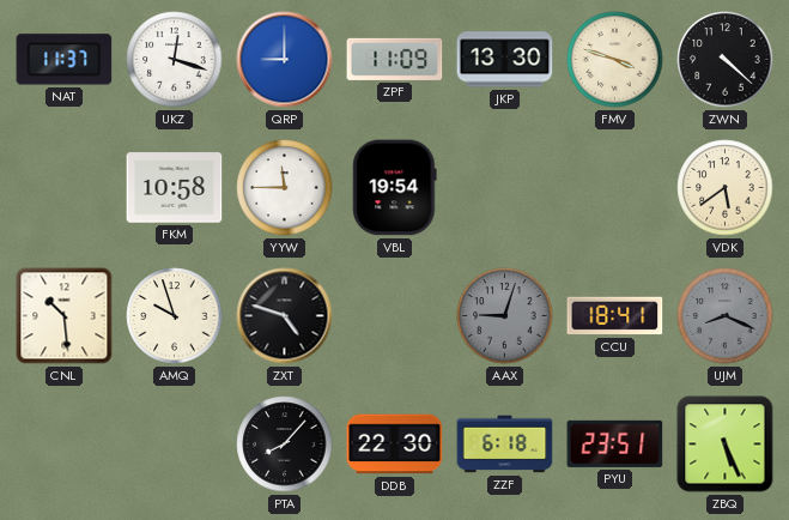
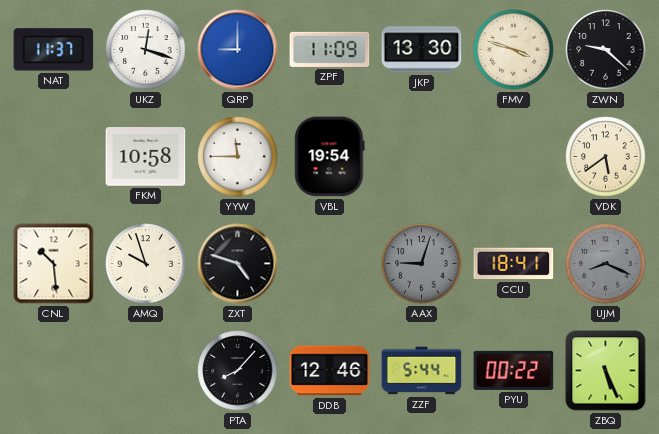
ZWN: 4:22 -> 9:22
DDB: 22:30 -> 12:46
ZZF: 6:18 -> 5:44
PYU: 23:51 -> 00:22
